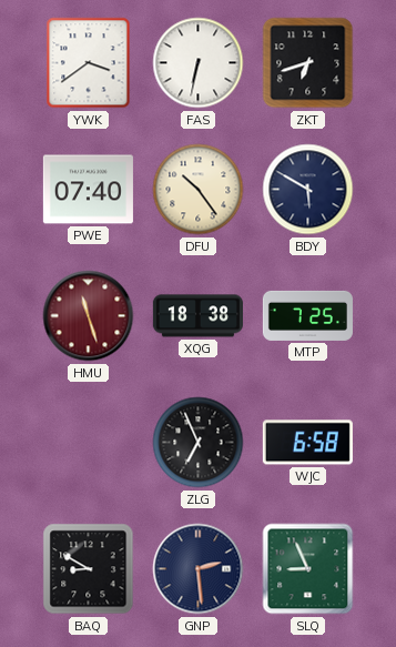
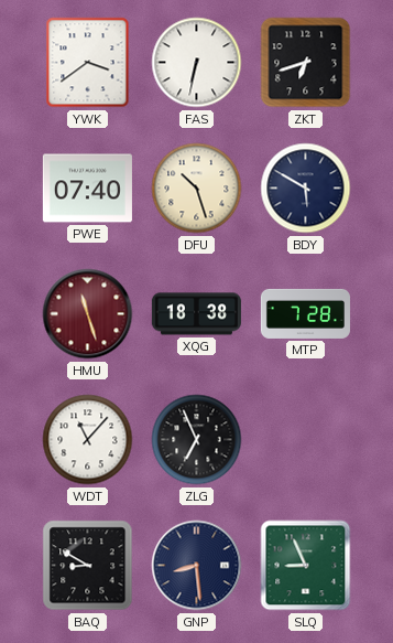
DFU: 10:24 -> 10:27
MTP: 7:25 -> 7:28
WDT: none -> 11:07
WJC: 6:58 -> none
GNP: 2:29 -> 8:29
